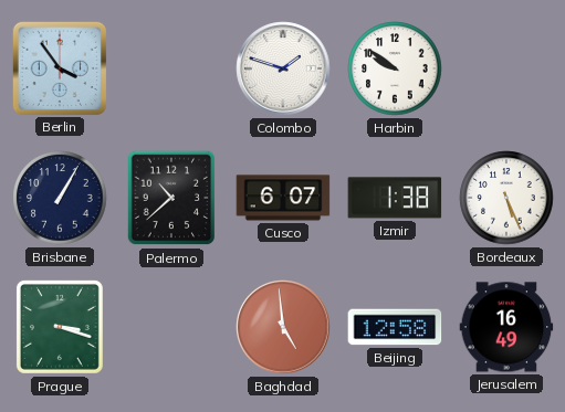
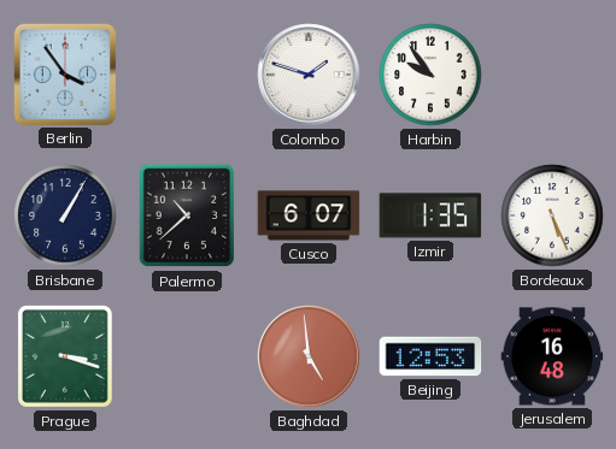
Harbin: 9:51 -> 9:54
Izmir: 1:38 -> 1:35
Beijing: 12:58 -> 12:53
Jerusalem: 16:49 -> 16:48
